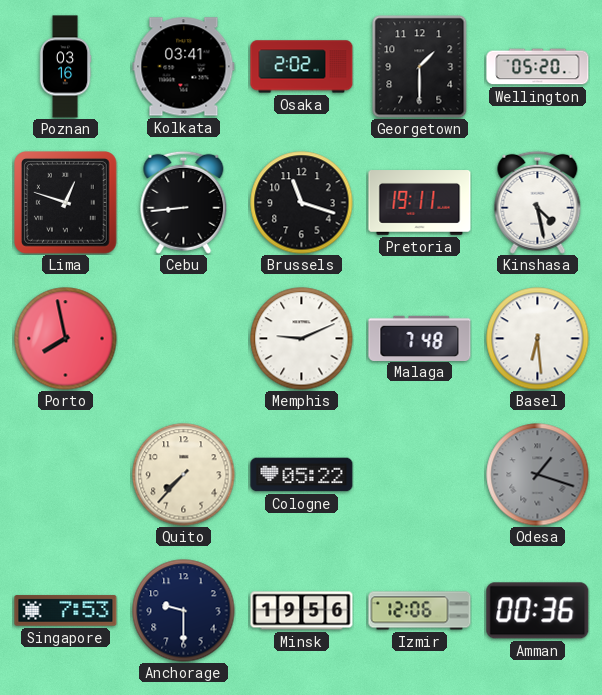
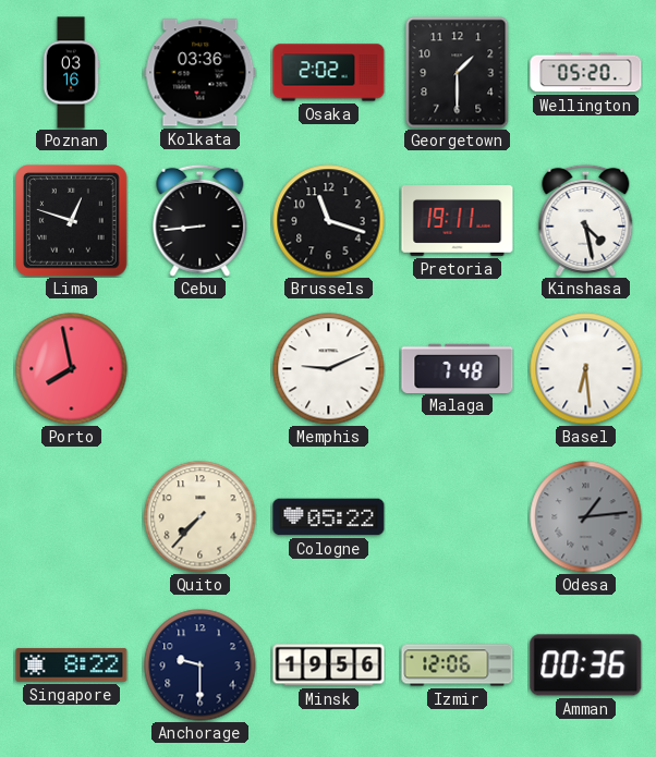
Kolkata: 03:41 -> 03:36
Odesa: 1:18 -> 1:14
Singapore: 7:53 -> 8:22
